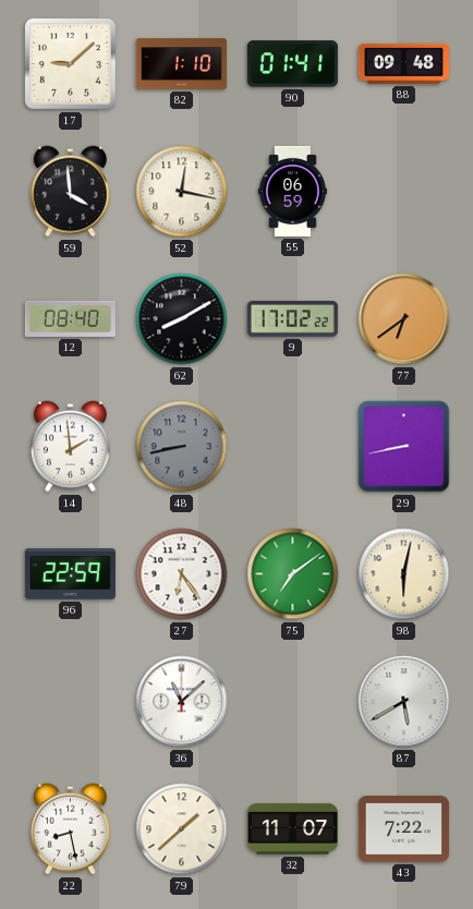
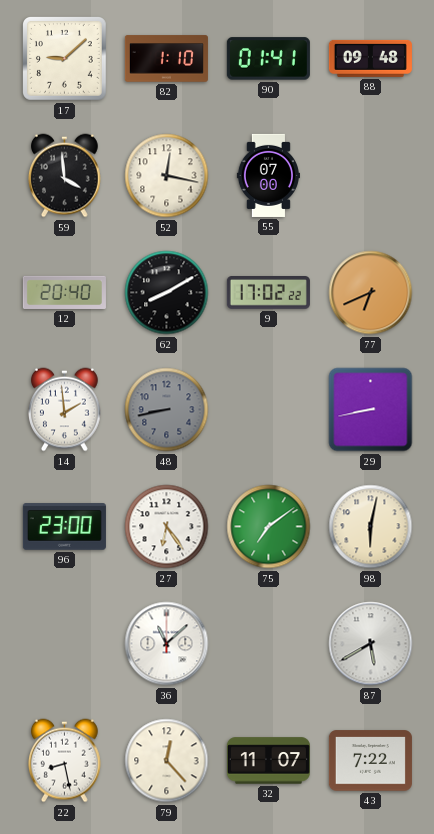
55: 06:59 -> 07:00
12: 08:40 -> 20:40
77: 6:39 -> 6:41
96: 22:59 -> 23:00
79: 1:38 -> 12:23
